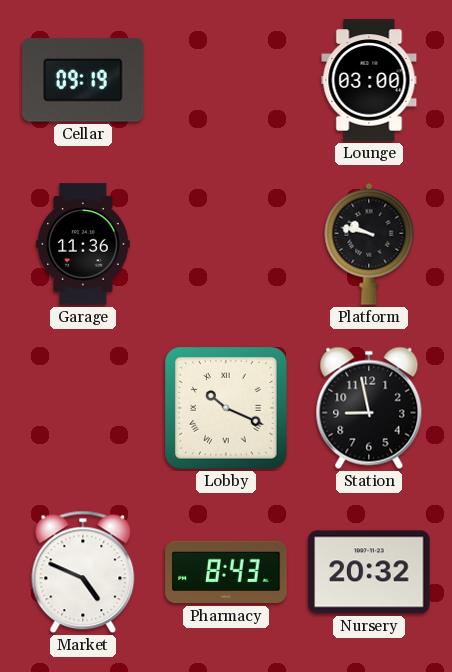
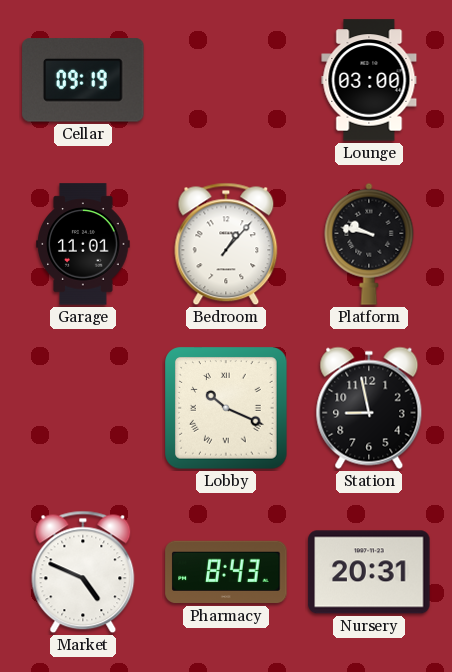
Garage: 11:36 -> 11:01
Bedroom: none -> 1:07
Nursery: 20:32 -> 20:31
